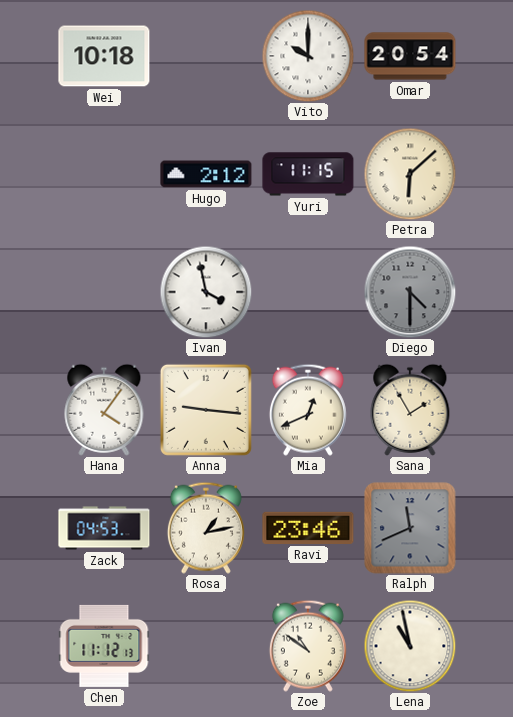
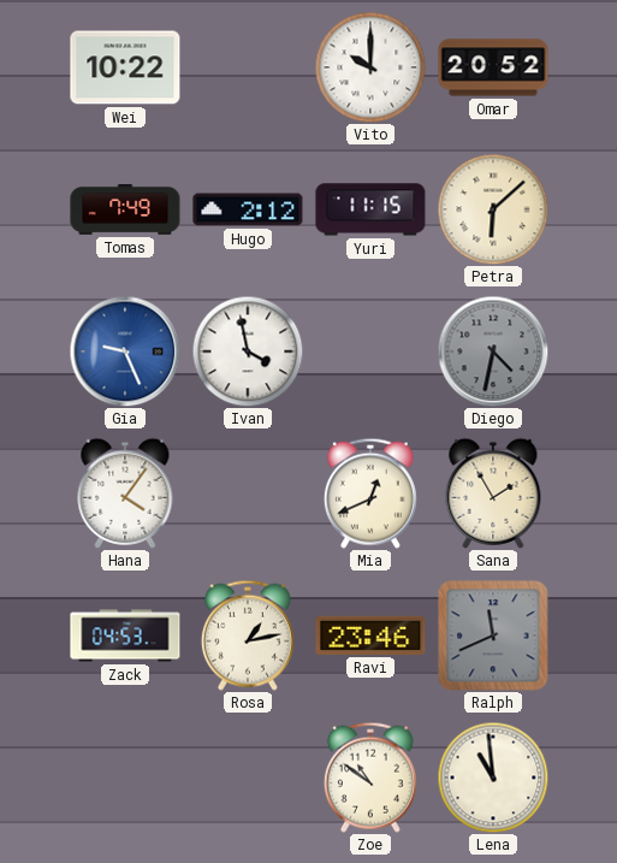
Wei: 10:18 -> 10:22
Omar: 20:54 -> 20:52
Tomas: none -> 7:49
Gia: none -> 9:26
Diego: 4:30 -> 4:32
Anna: 9:16 -> none
Chen: 11:12 -> none
Lena: 10:58 -> 10:59
